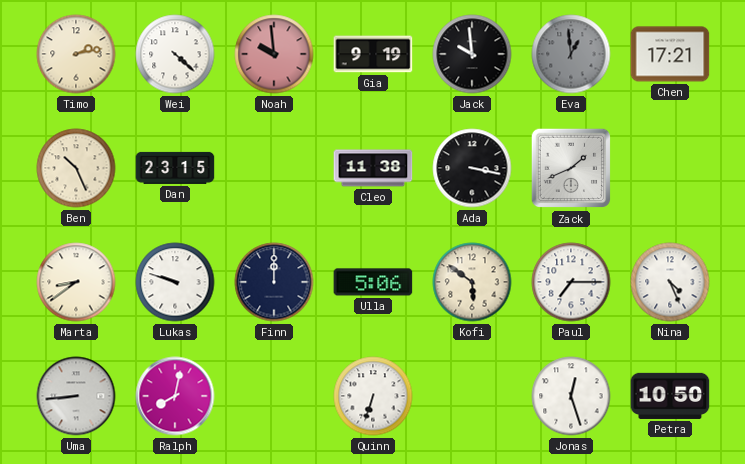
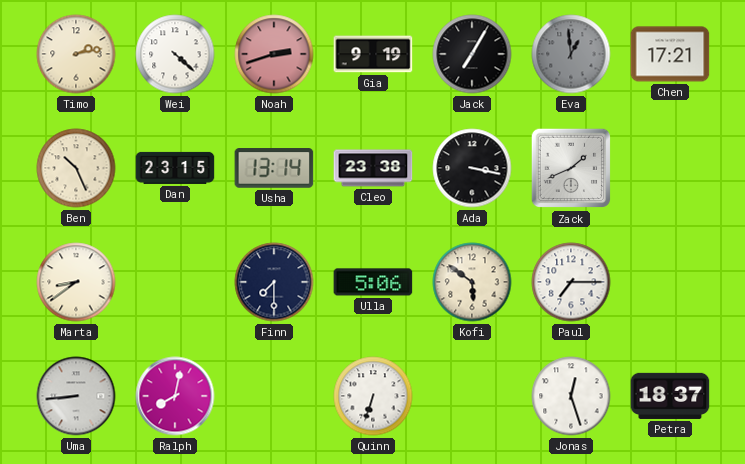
Noah: 9:59 -> 2:42
Jack: 9:59 -> 7:05
Usha: none -> 13:14
Cleo: 11:38 -> 23:38
Lukas: 9:48 -> none
Finn: 12:00 -> 7:30
Nina: 4:26 -> none
Petra: 10:50 -> 18:37
